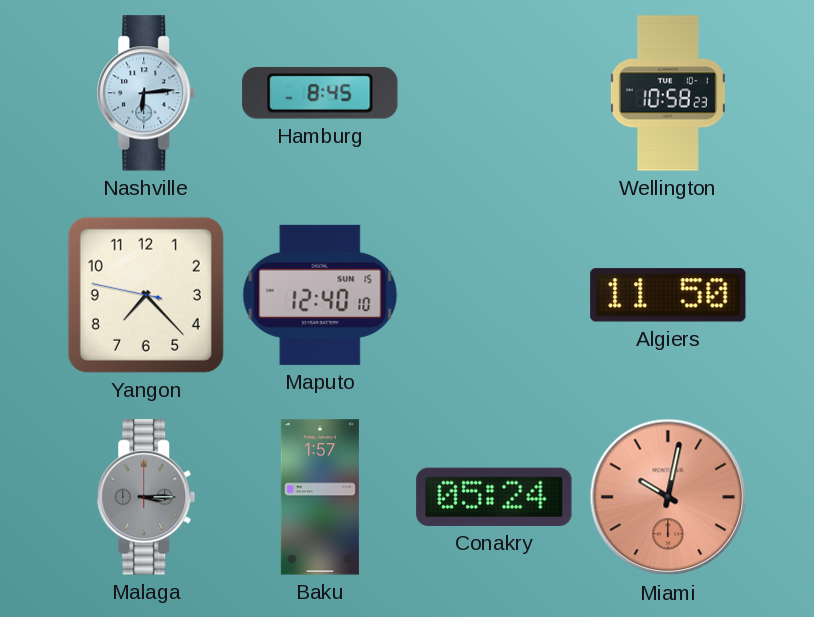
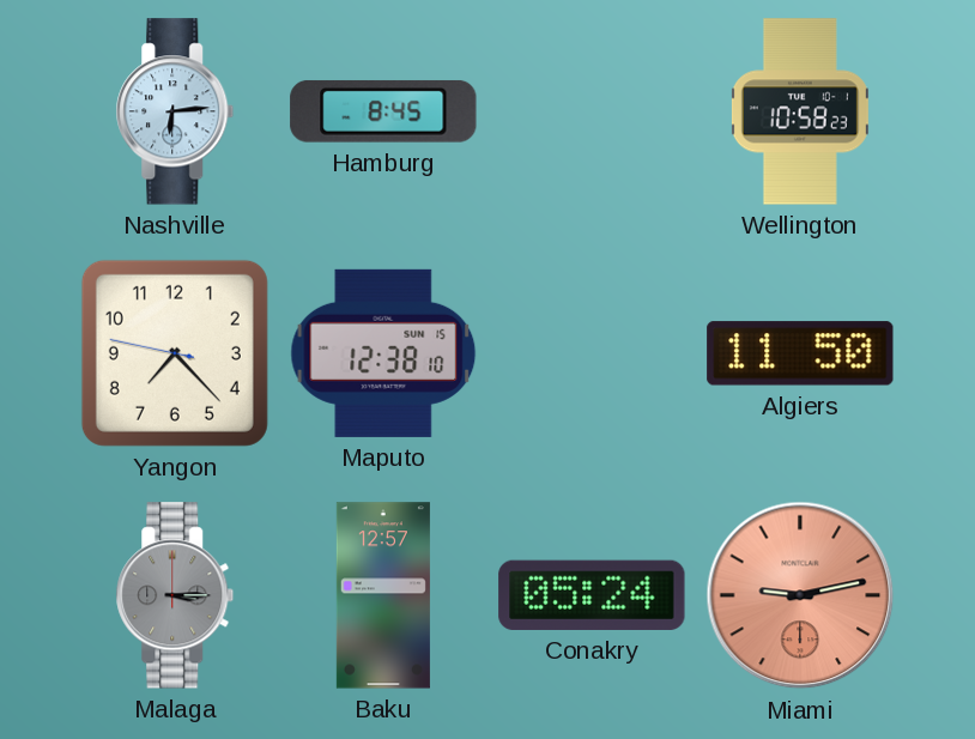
Maputo: 12:40 -> 12:38
Baku: 1:57 -> 12:57
Miami: 10:02 -> 9:13
